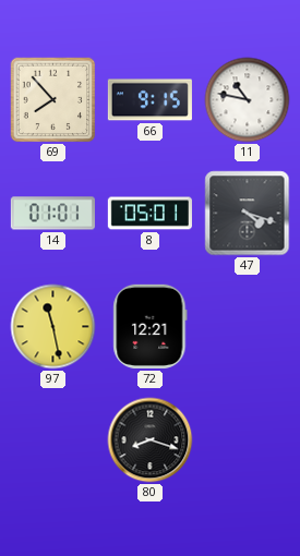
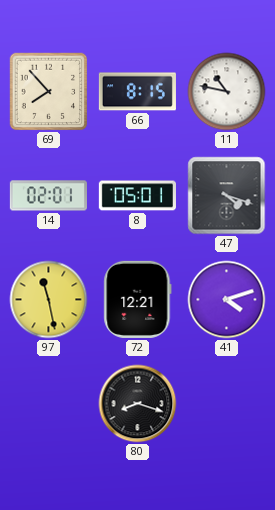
66: 9:15 -> 8:15
14: 01:01 -> 02:01
41: none -> 4:12
